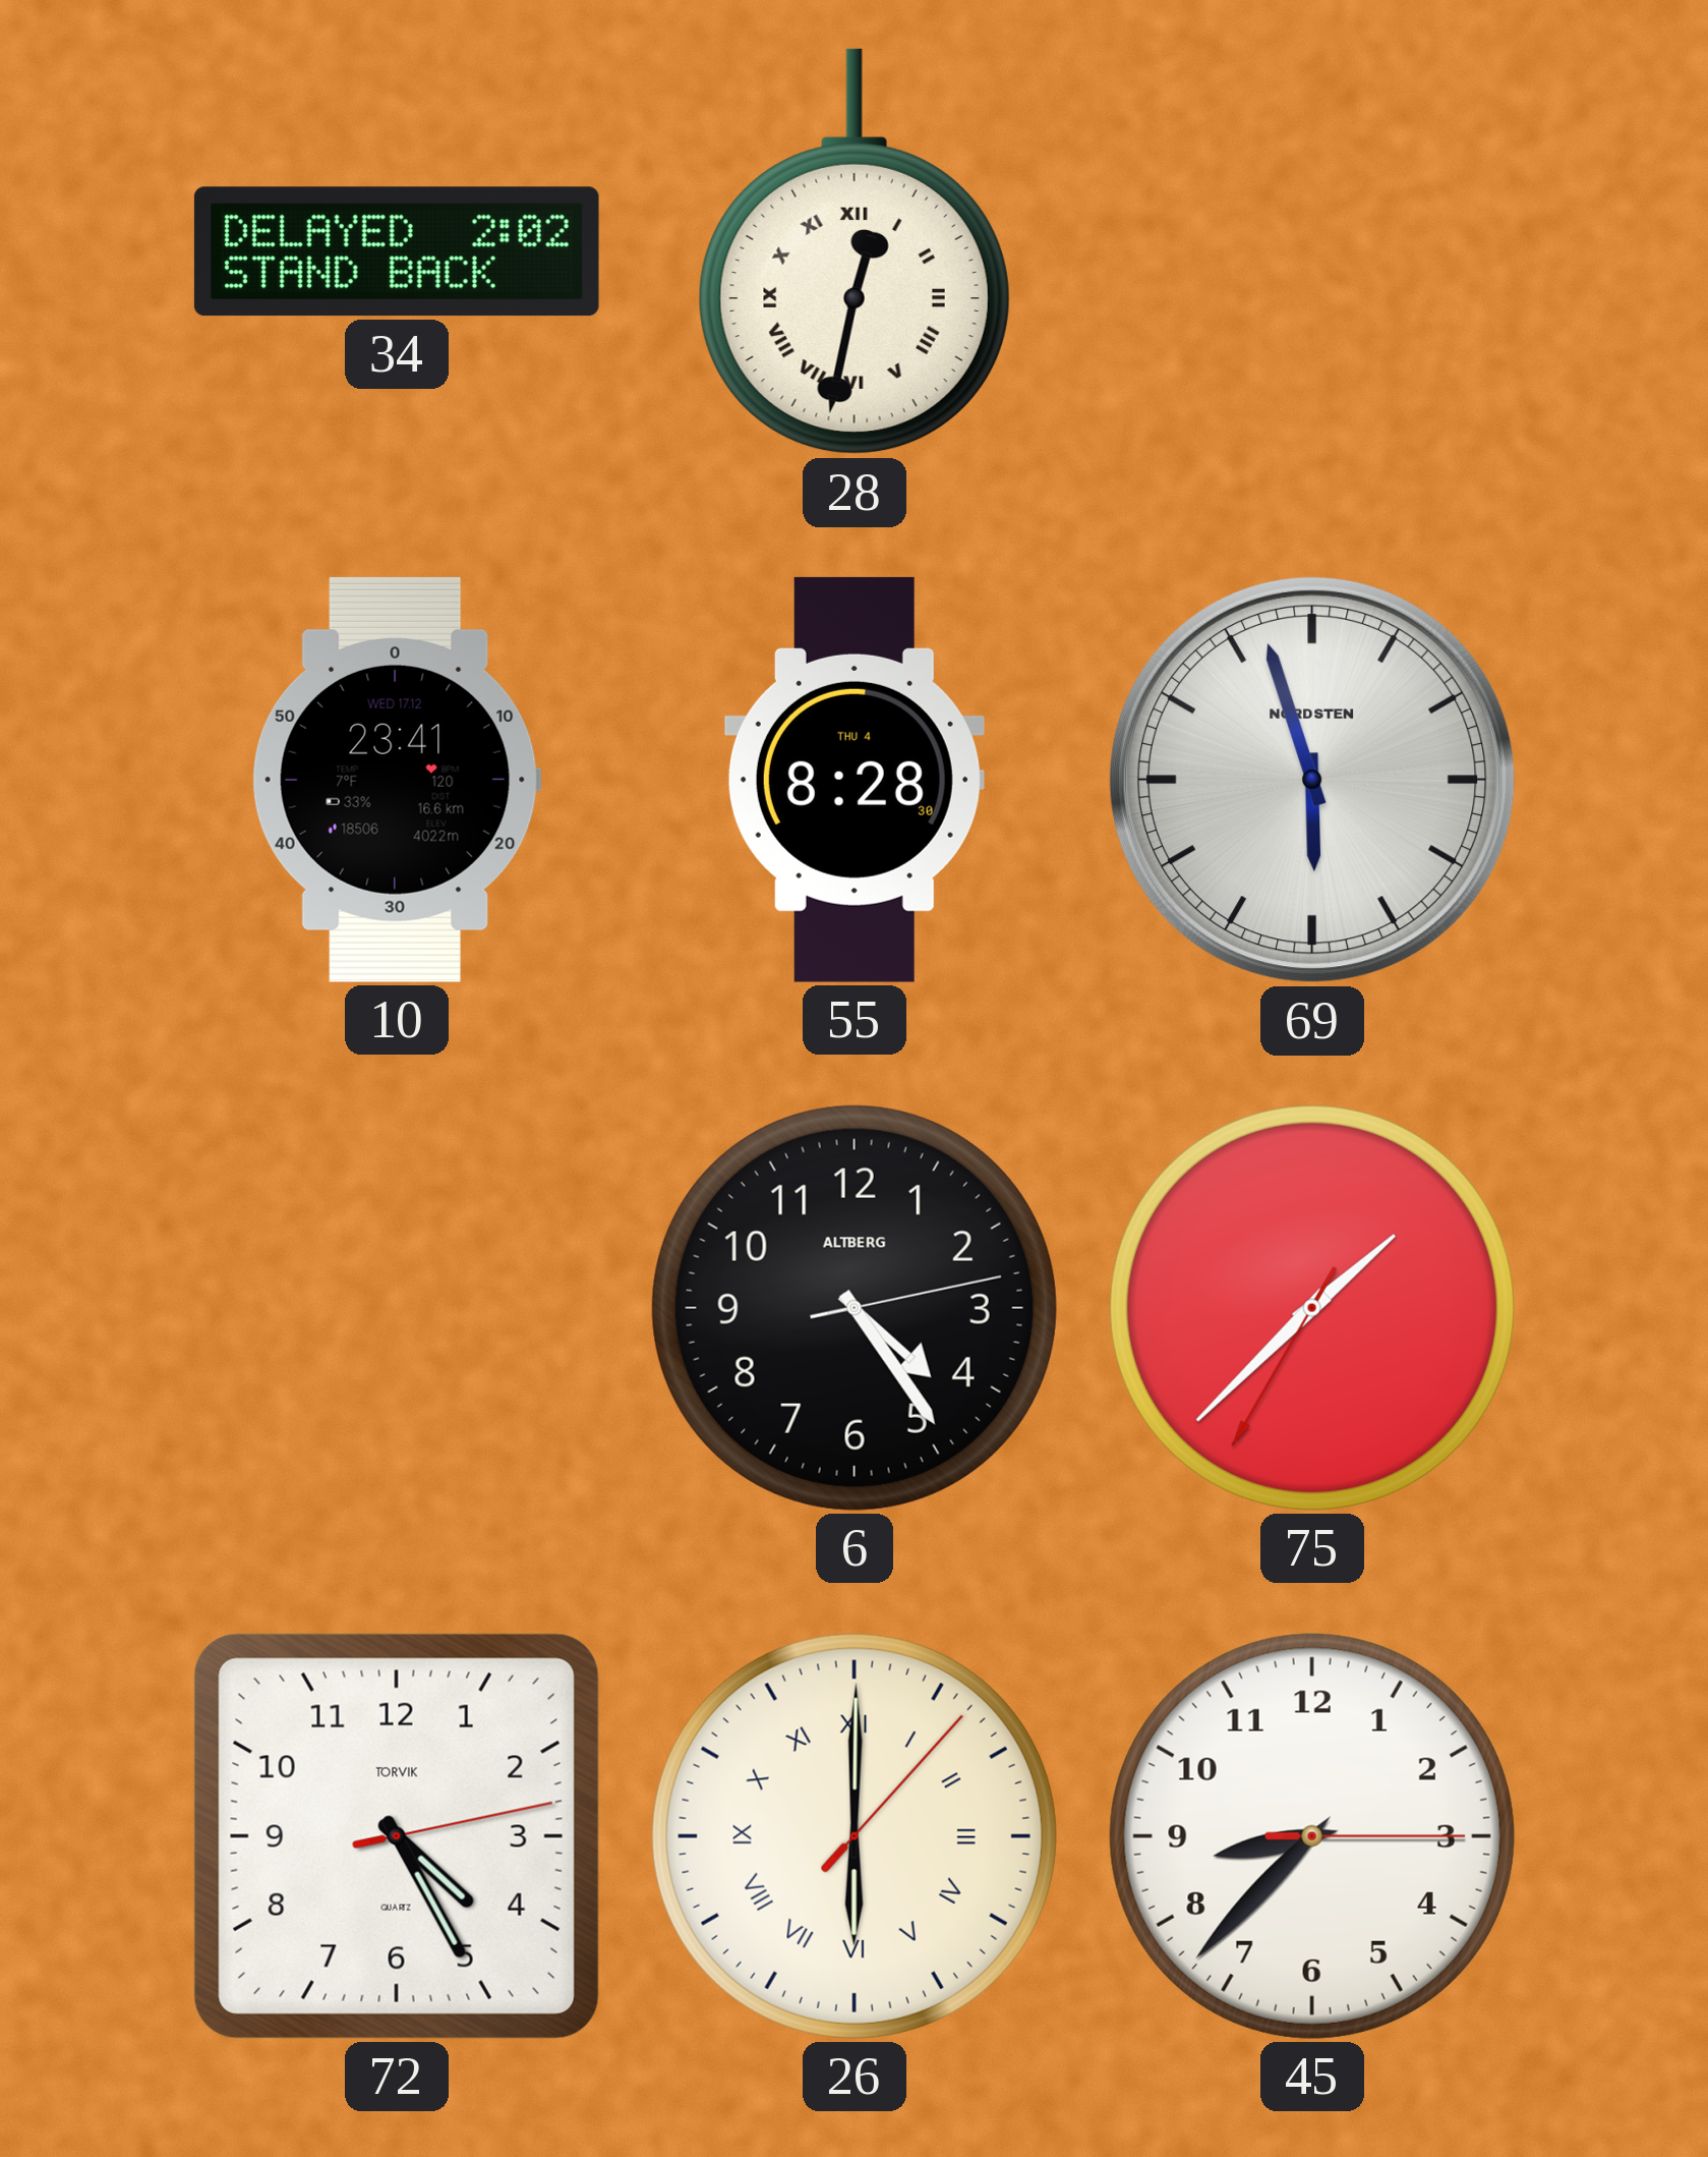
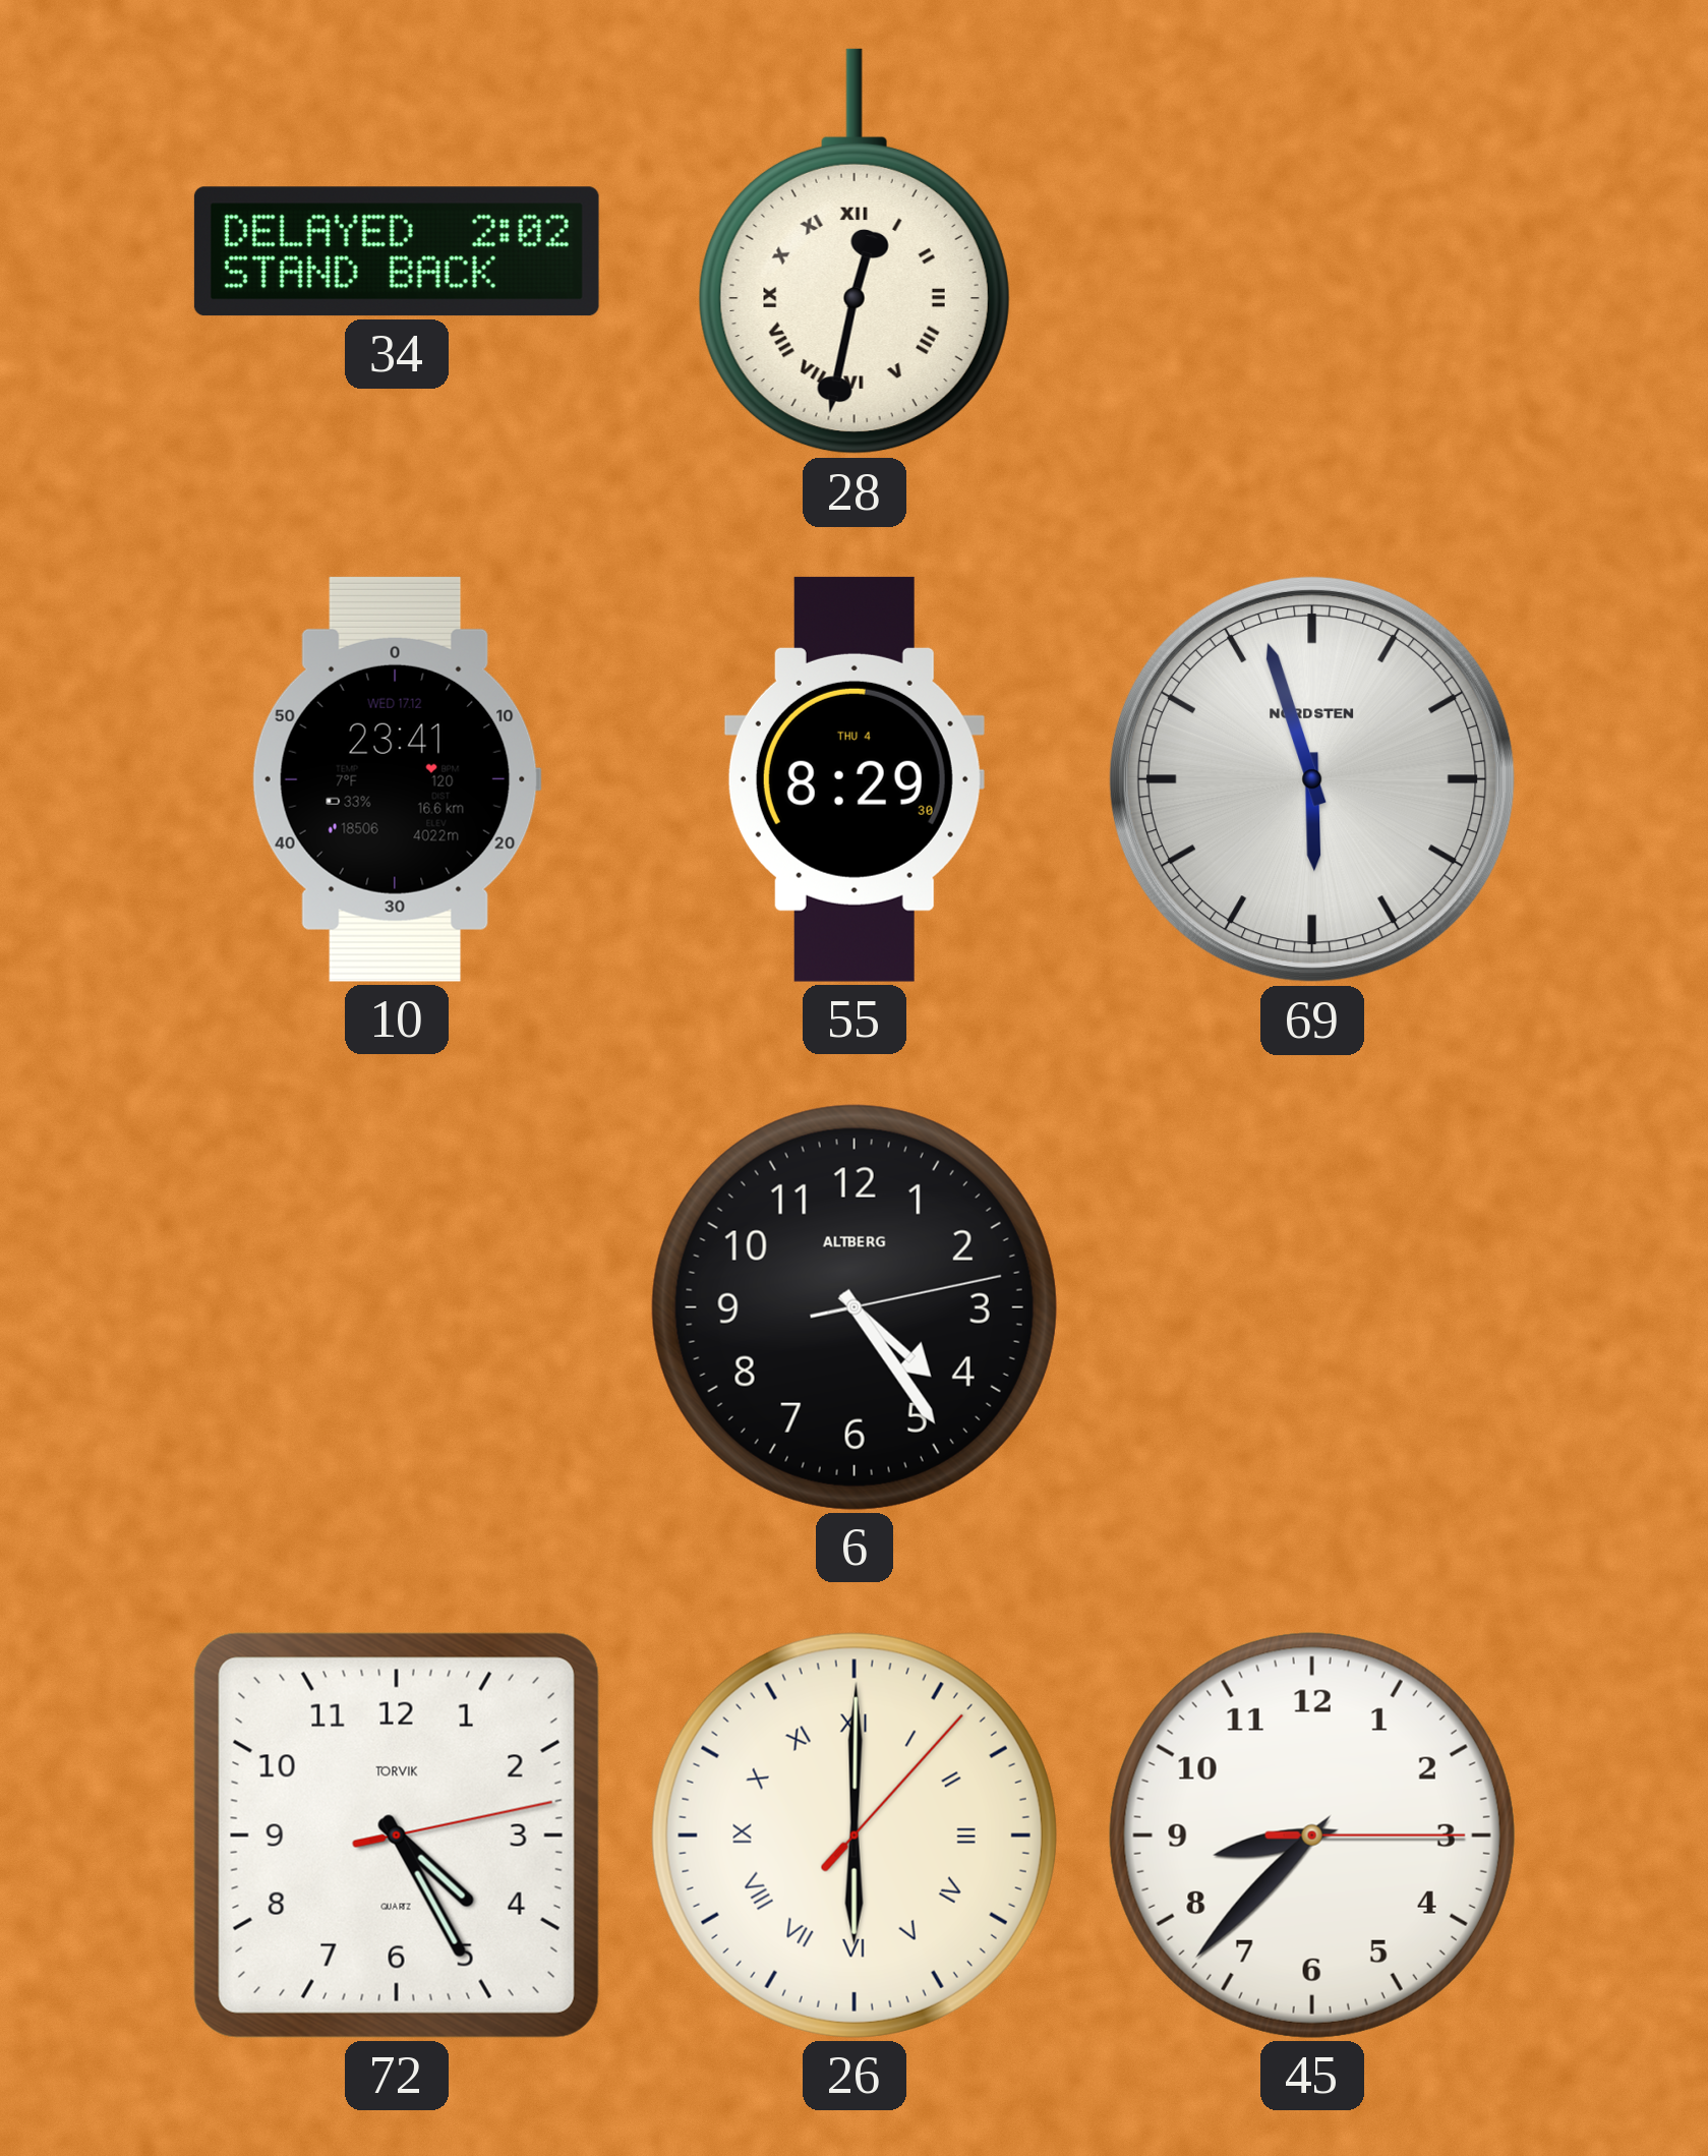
55: 8:28 -> 8:29
75: 1:37 -> none
